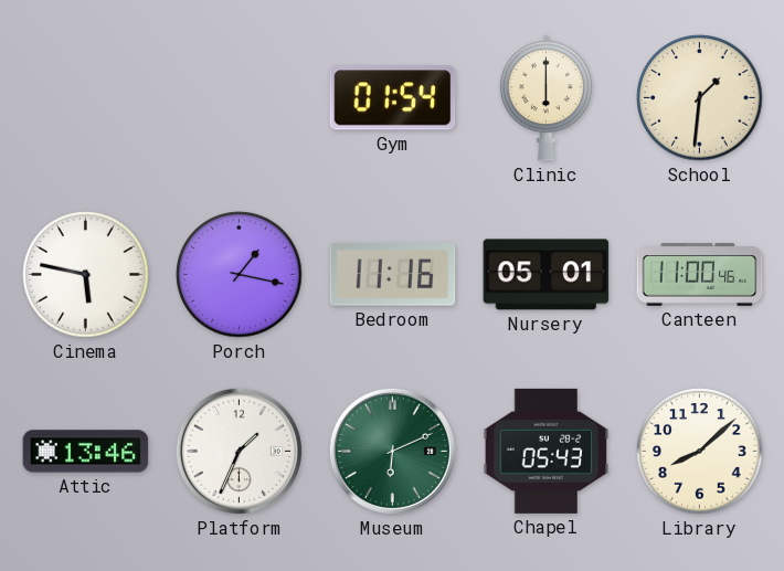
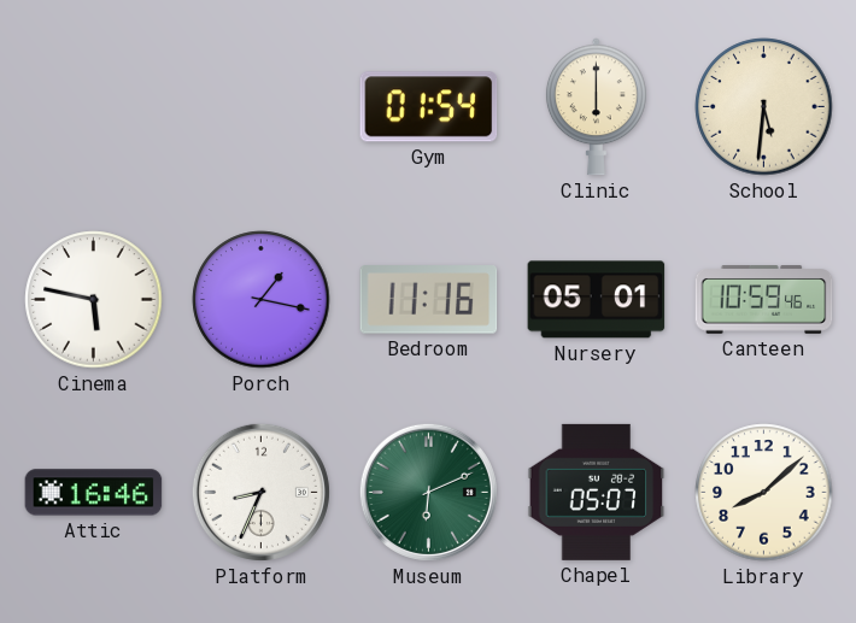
School: 1:31 -> 5:31
Canteen: 11:00 -> 10:59
Attic: 13:46 -> 16:46
Platform: 1:34 -> 8:34
Chapel: 05:43 -> 05:07
